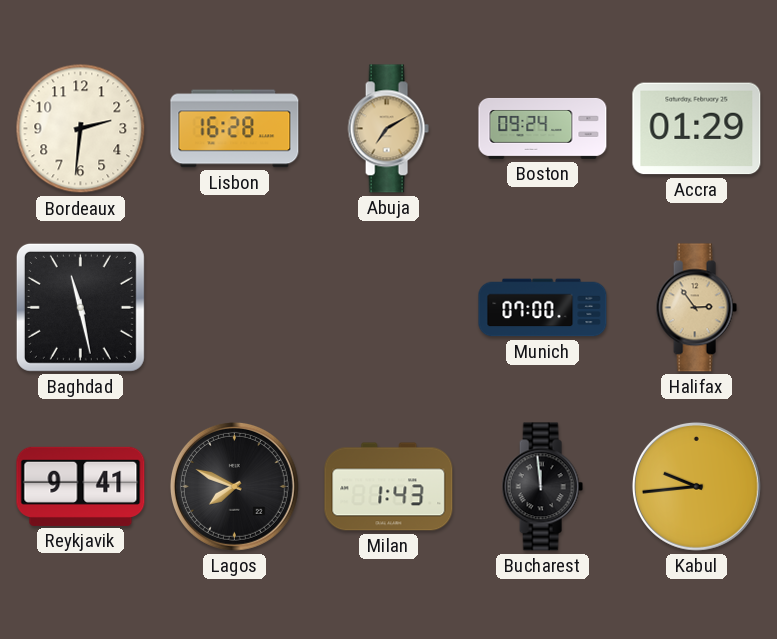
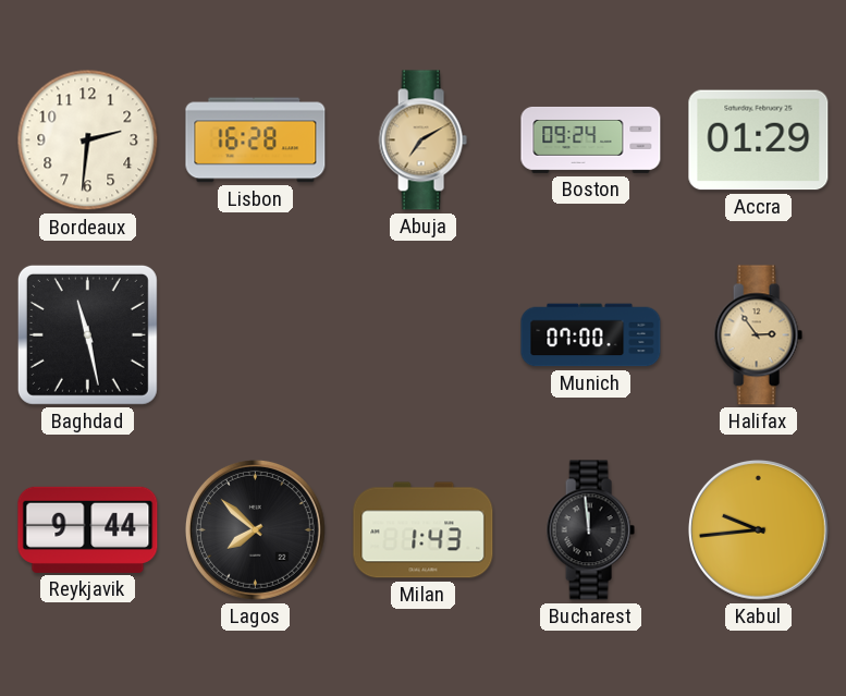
Reykjavik: 9:41 -> 9:44
Lagos: 7:49 -> 7:52
